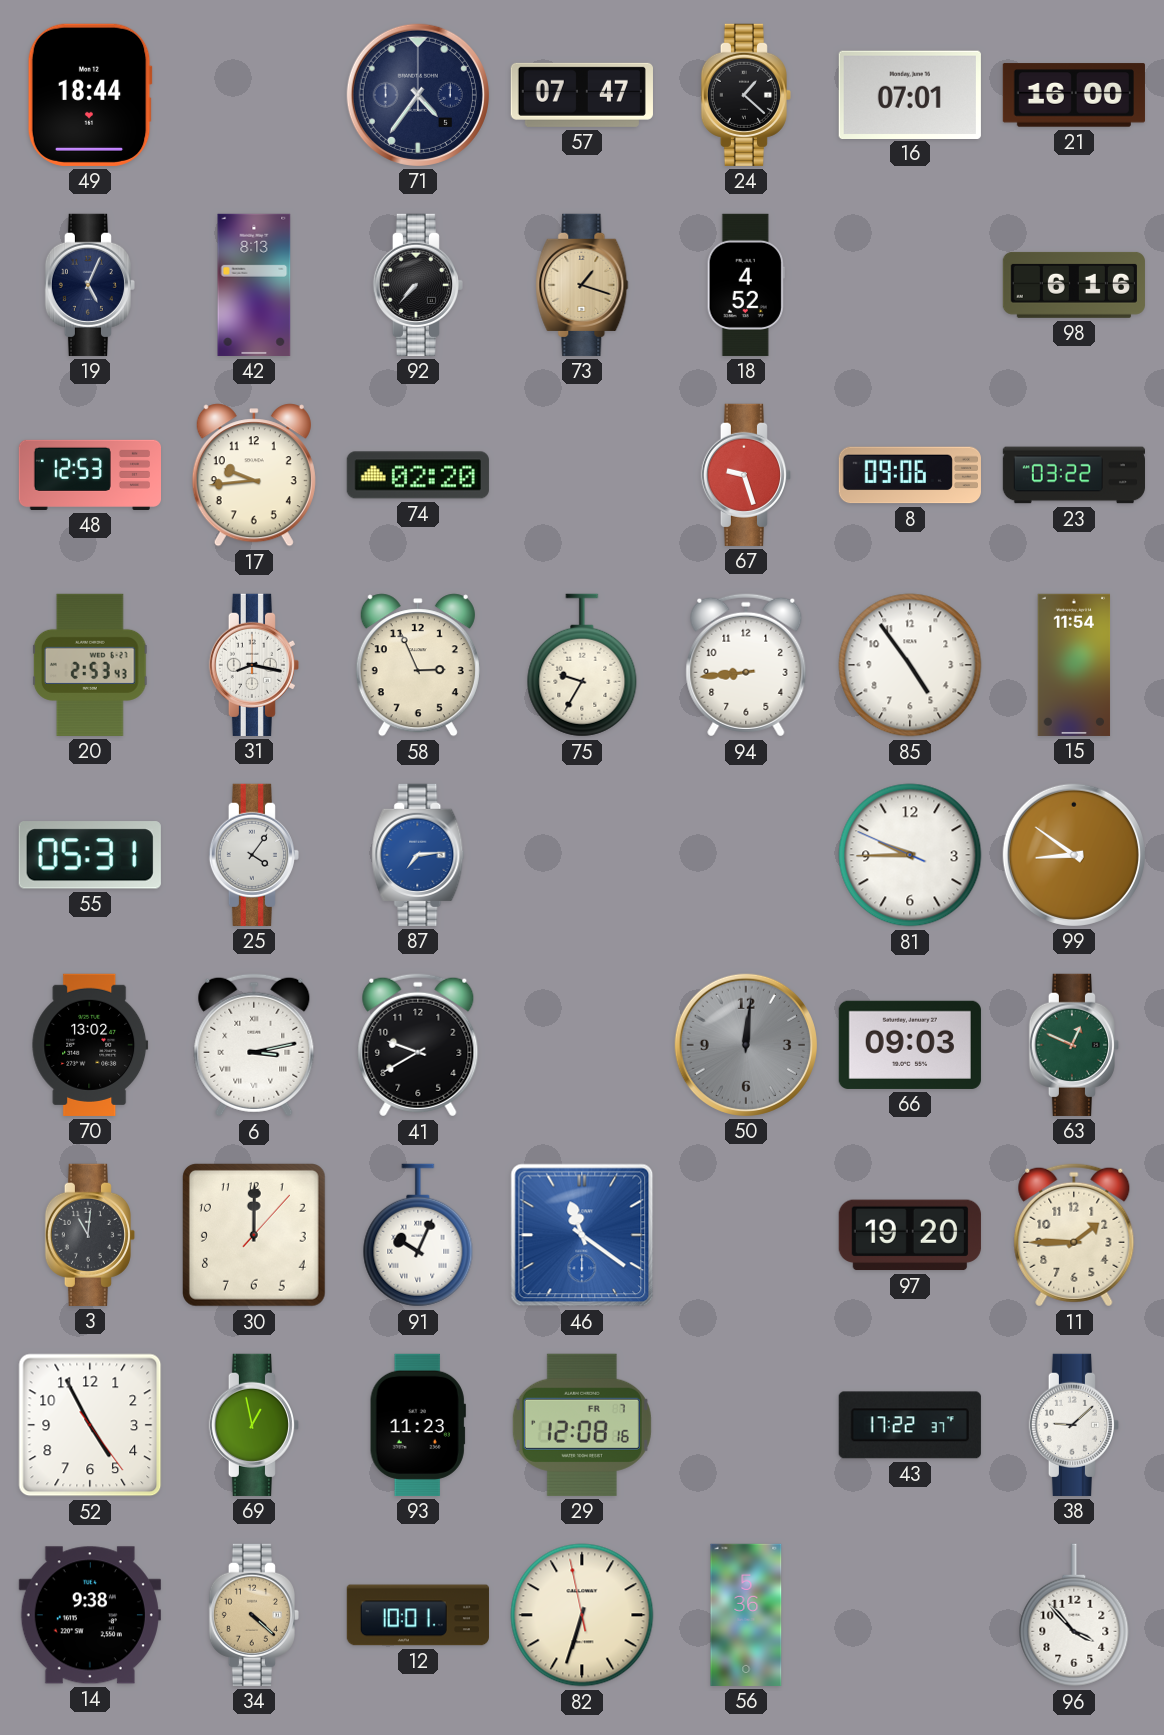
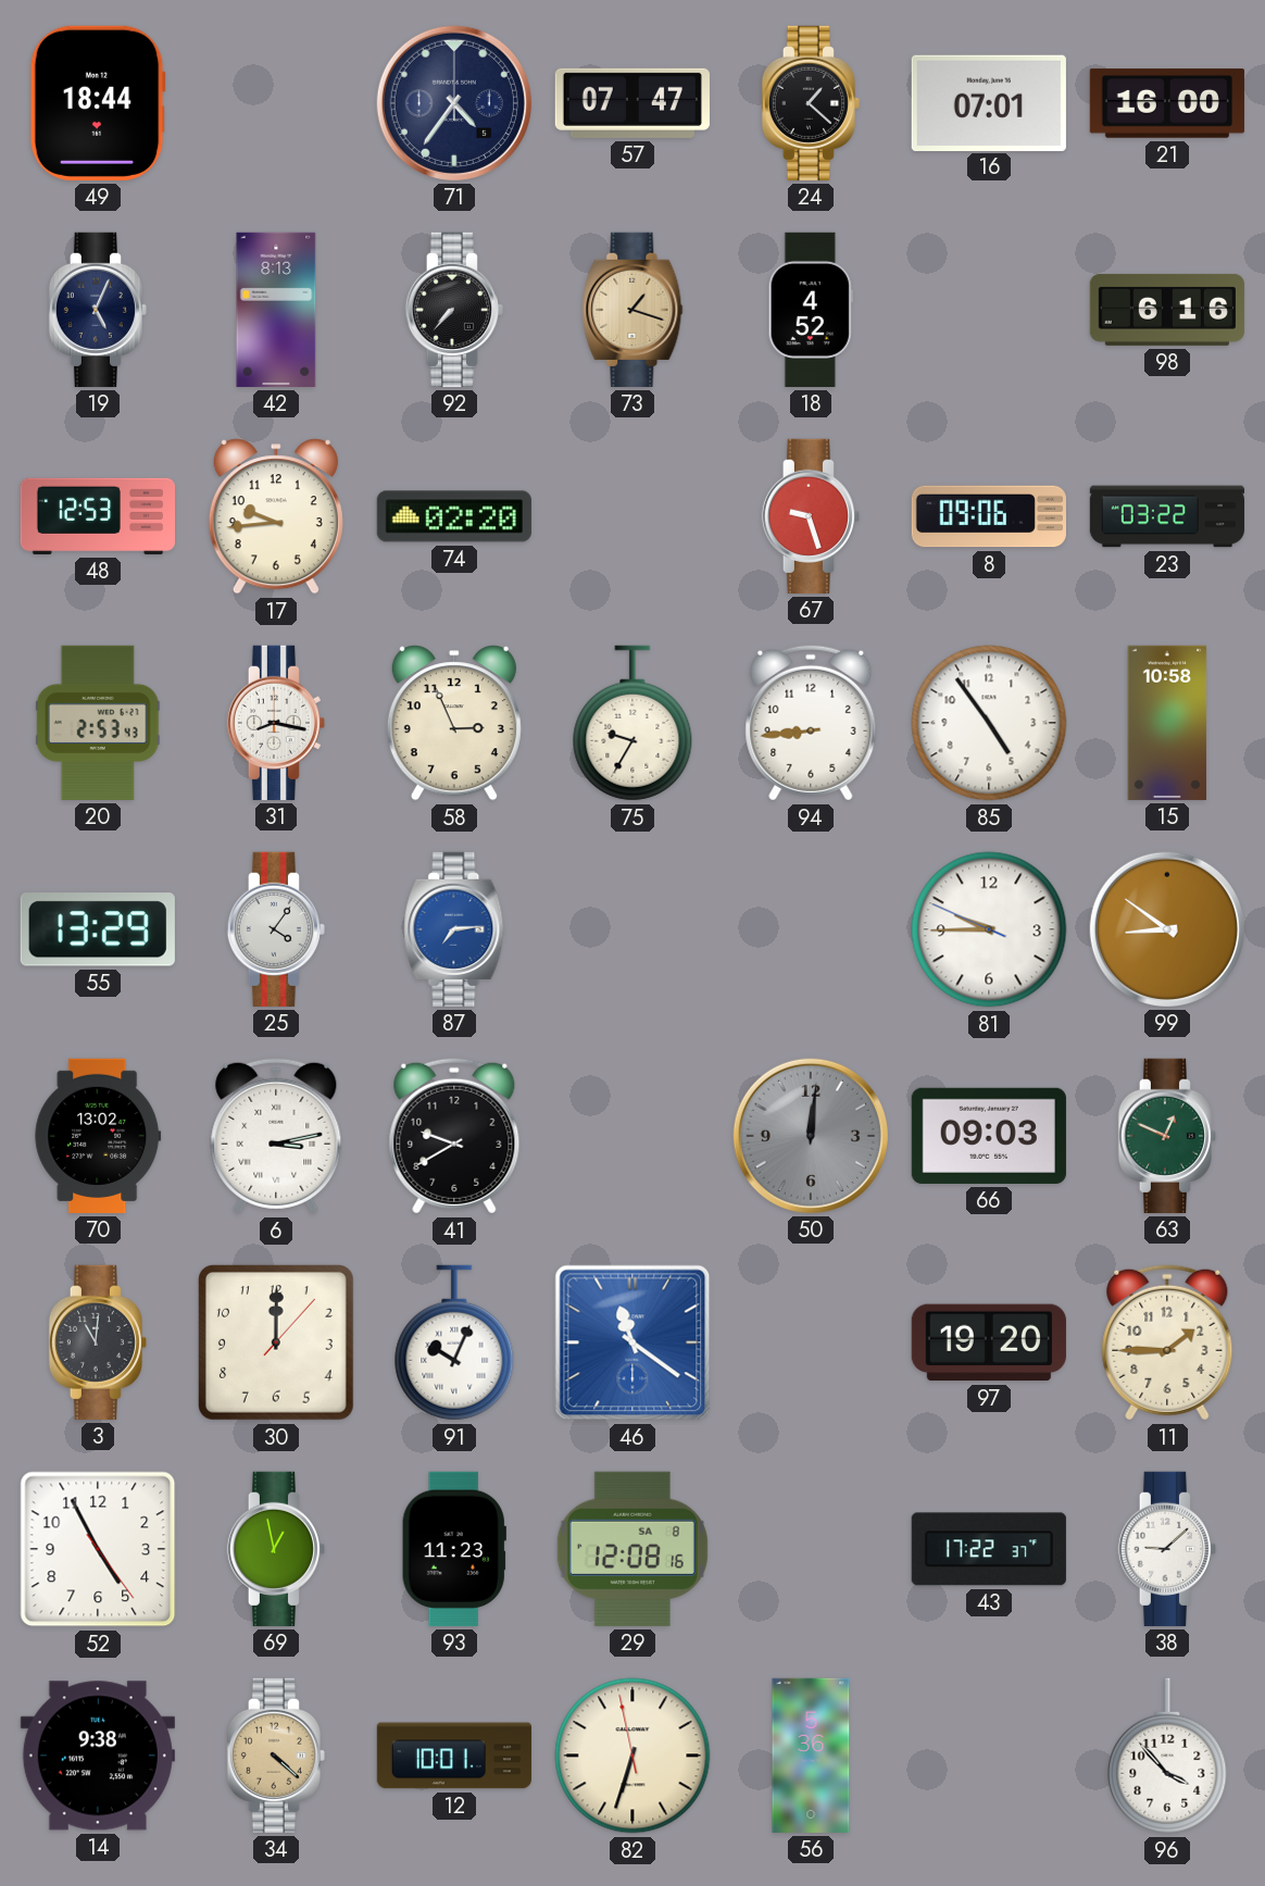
15: 11:54 -> 10:58
55: 05:31 -> 13:29
29 date: FR 7 -> SA 8
